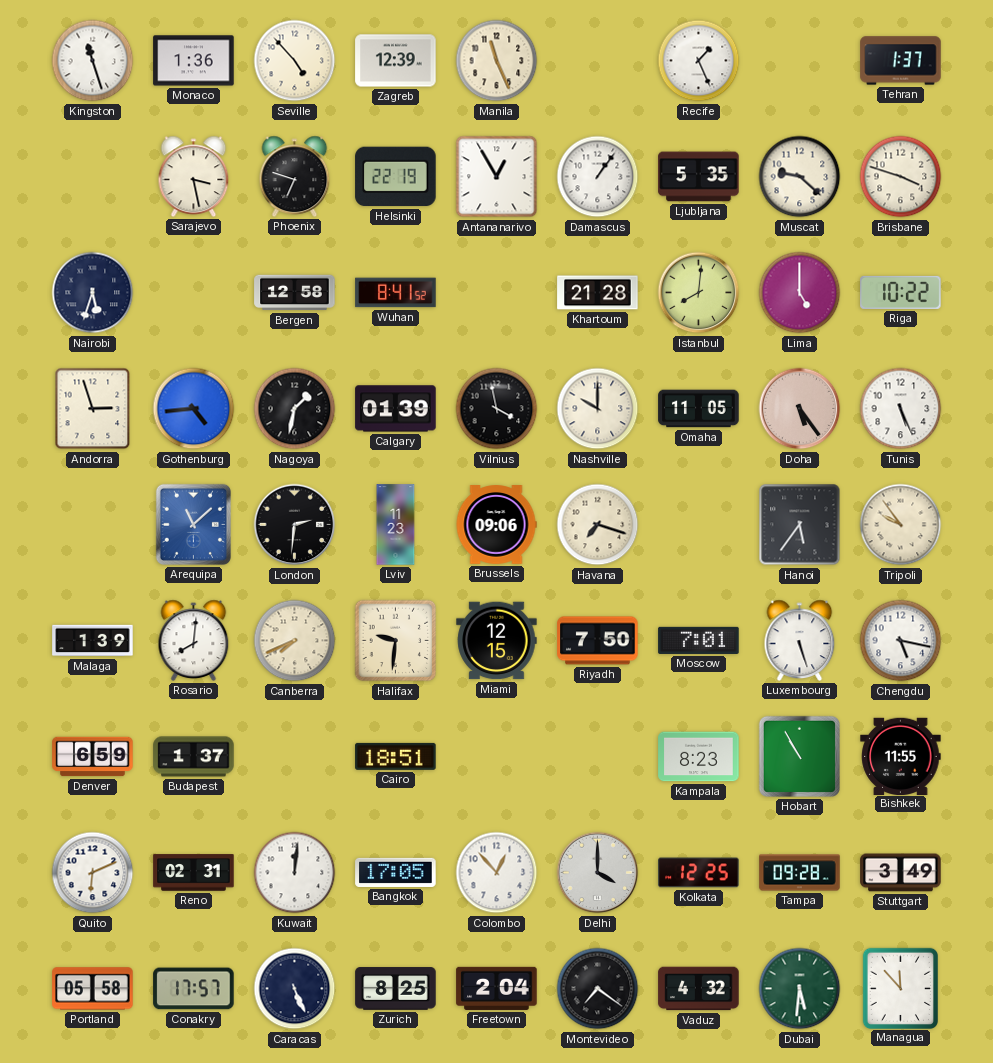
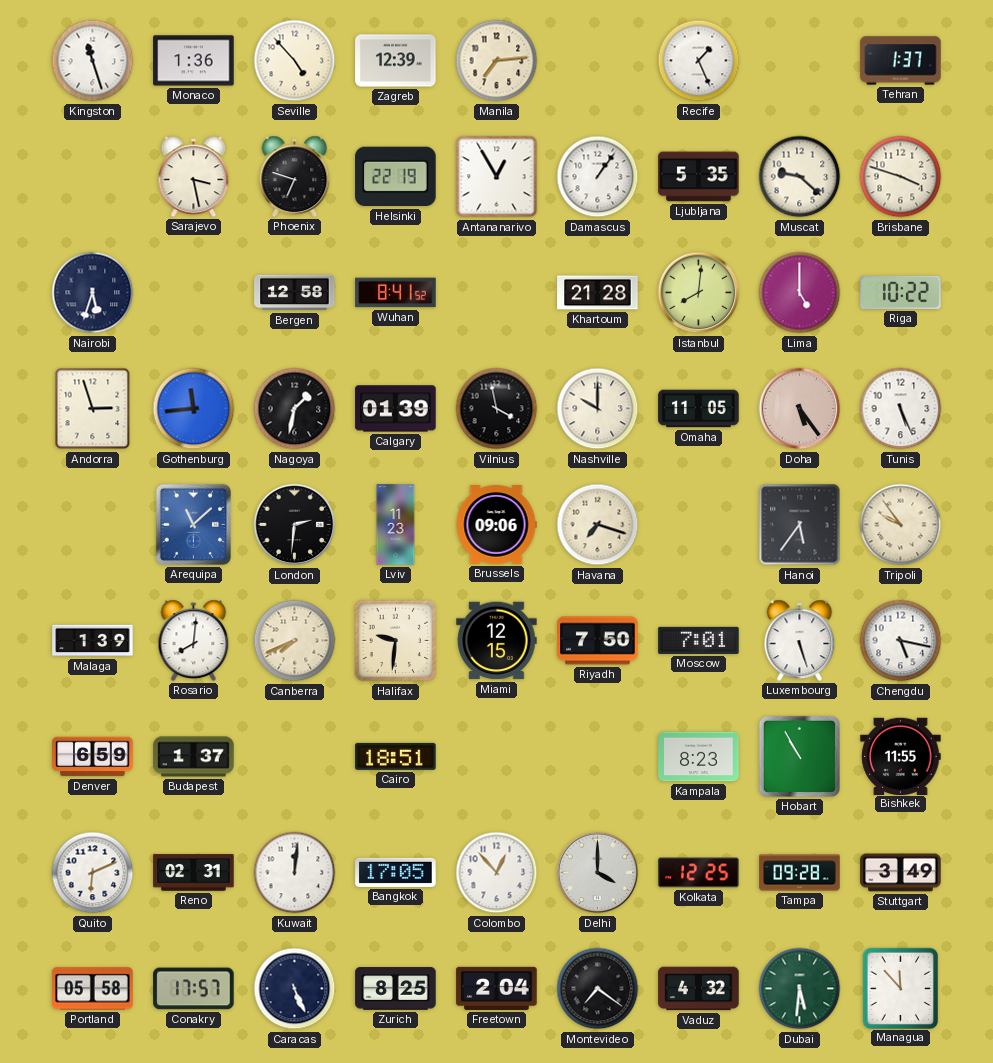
Manila: 11:26 -> 7:14
Gothenburg: 4:44 -> 11:44
